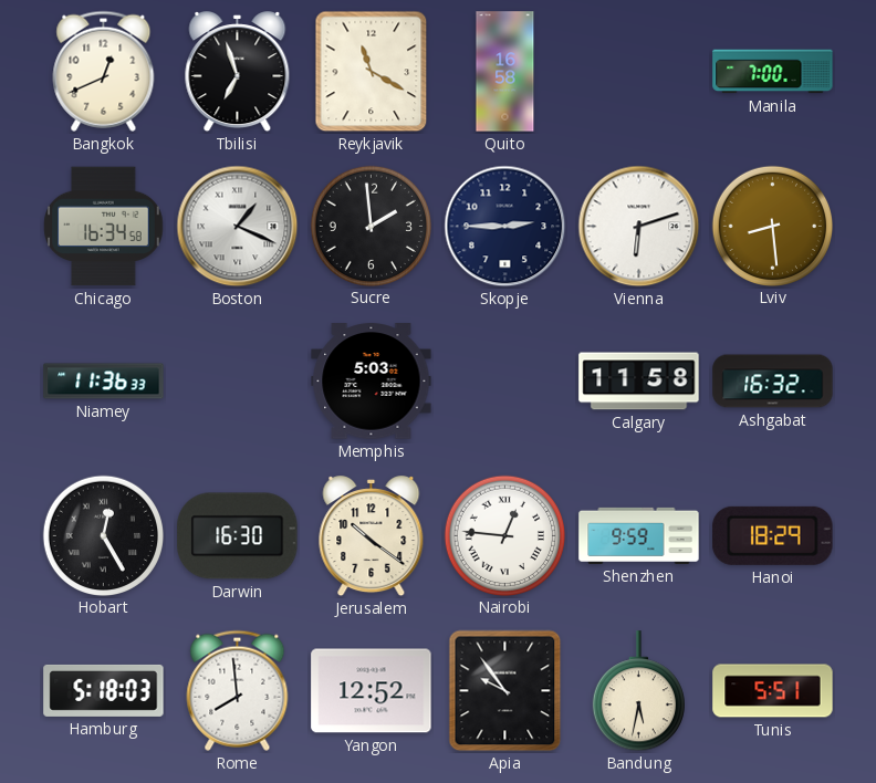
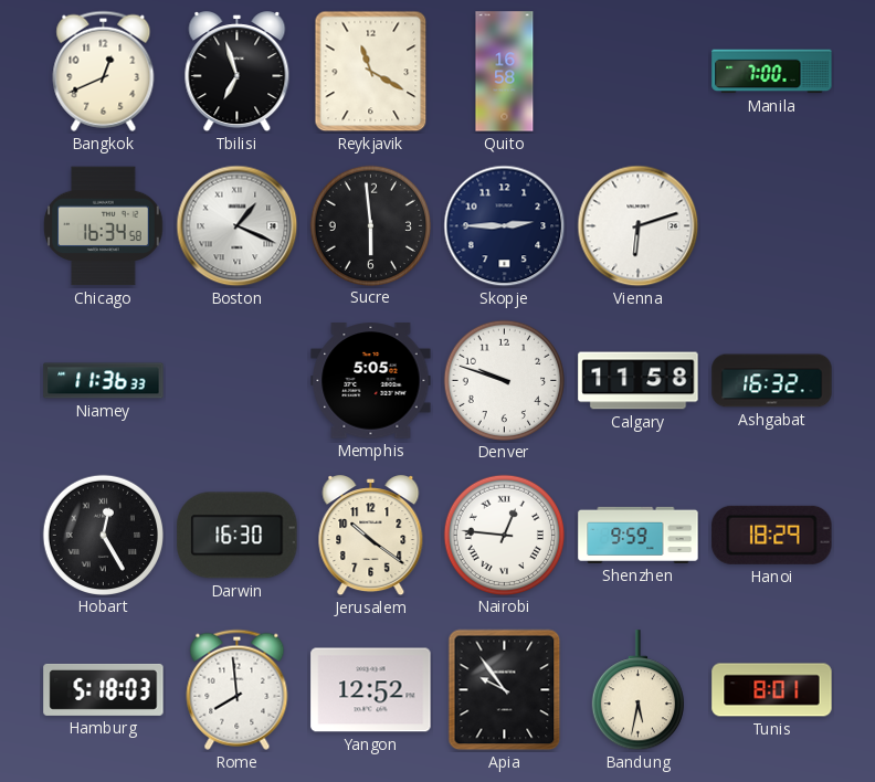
Sucre: 1:59 -> 5:59
Lviv: 8:29 -> none
Memphis: 5:03 -> 5:05
Denver: none -> 9:48
Tunis: 5:51 -> 8:01
